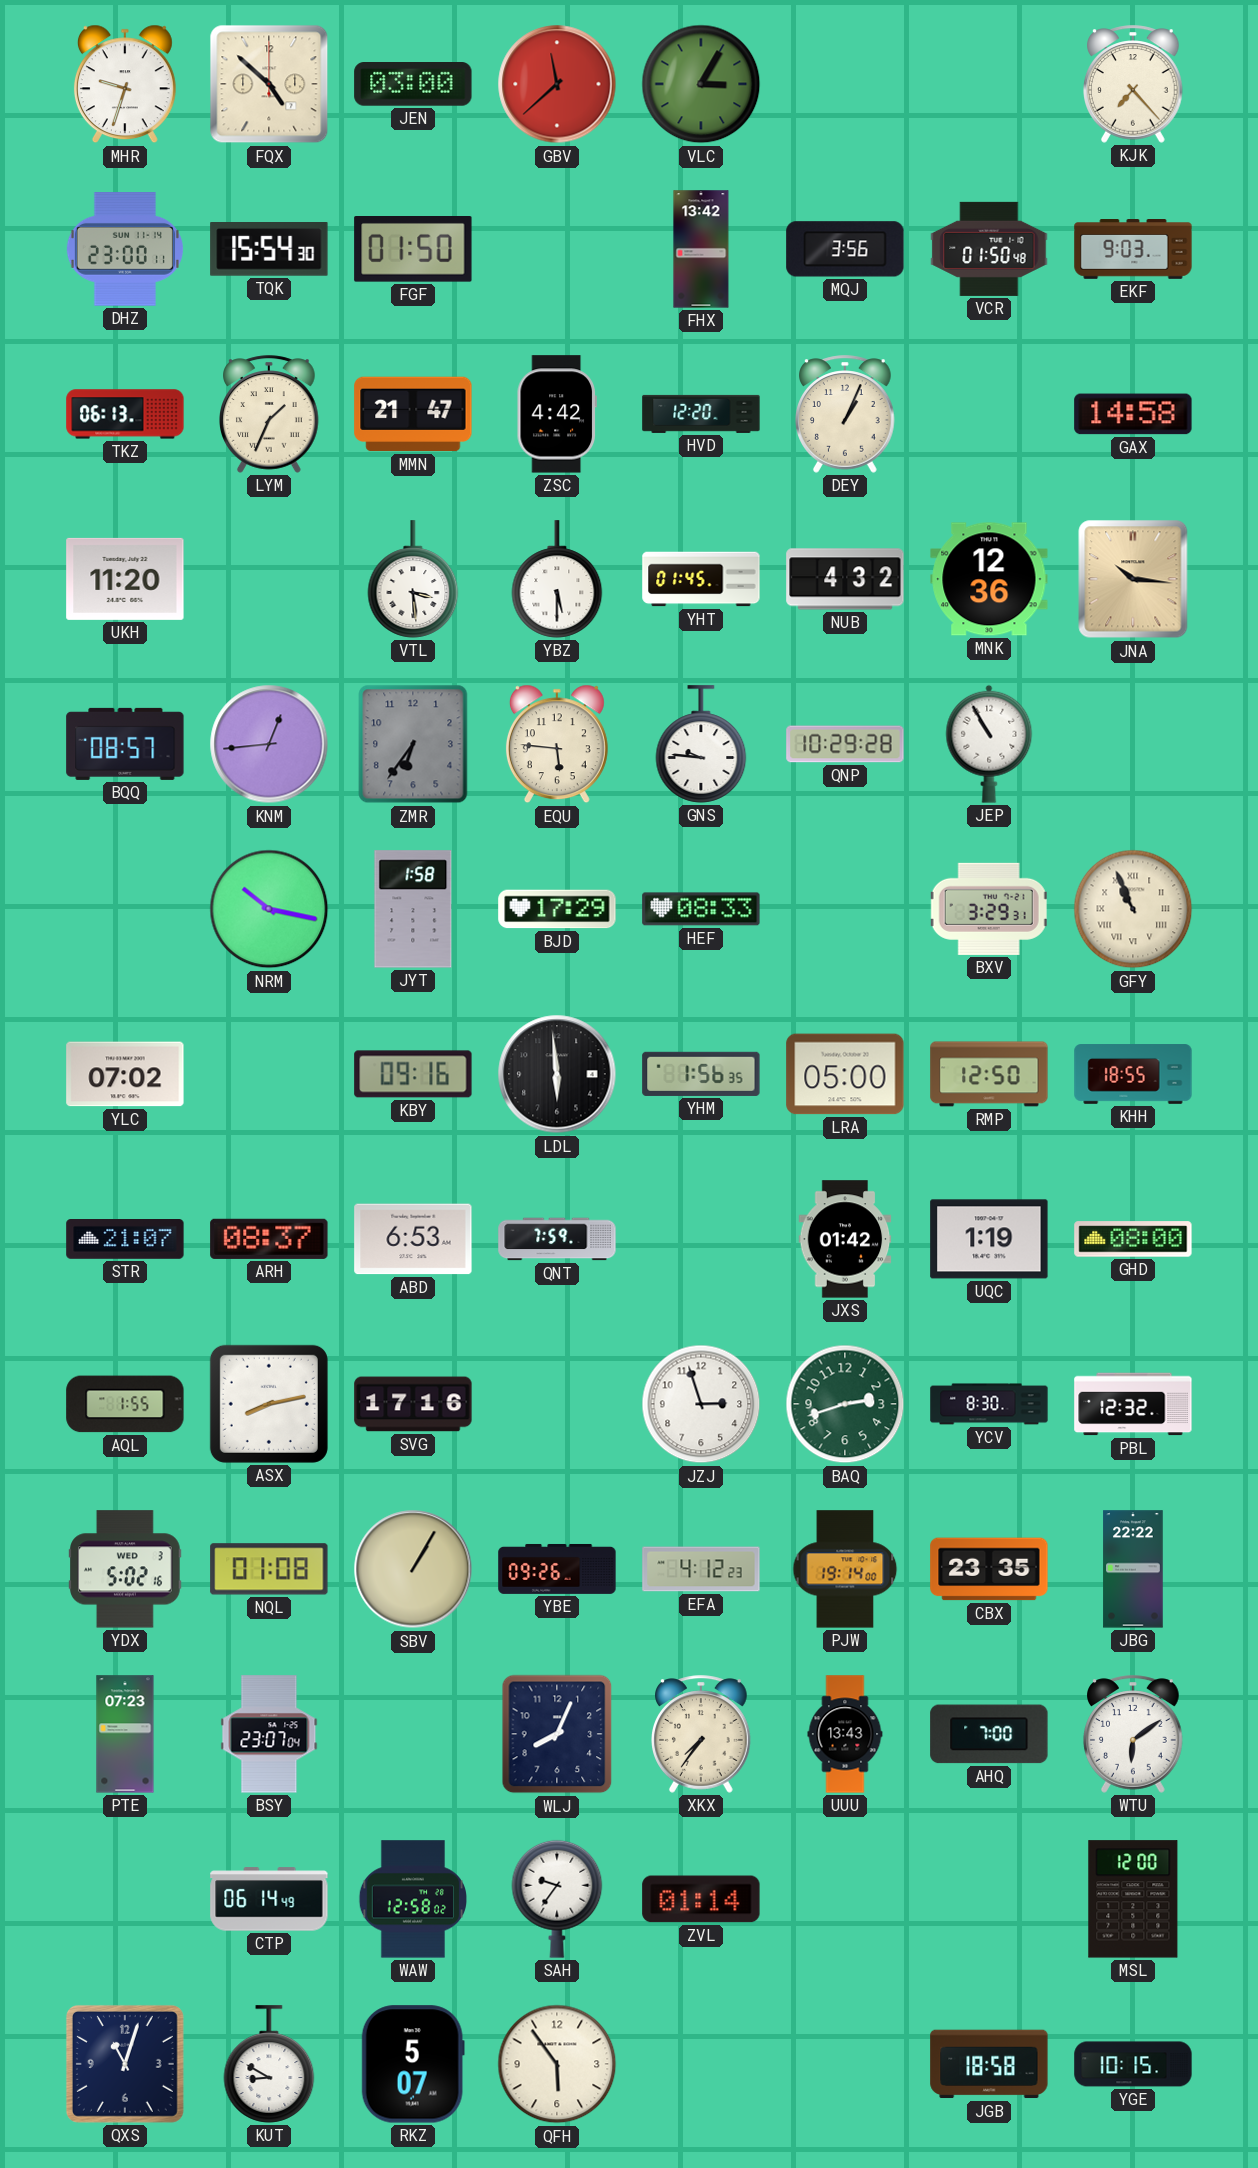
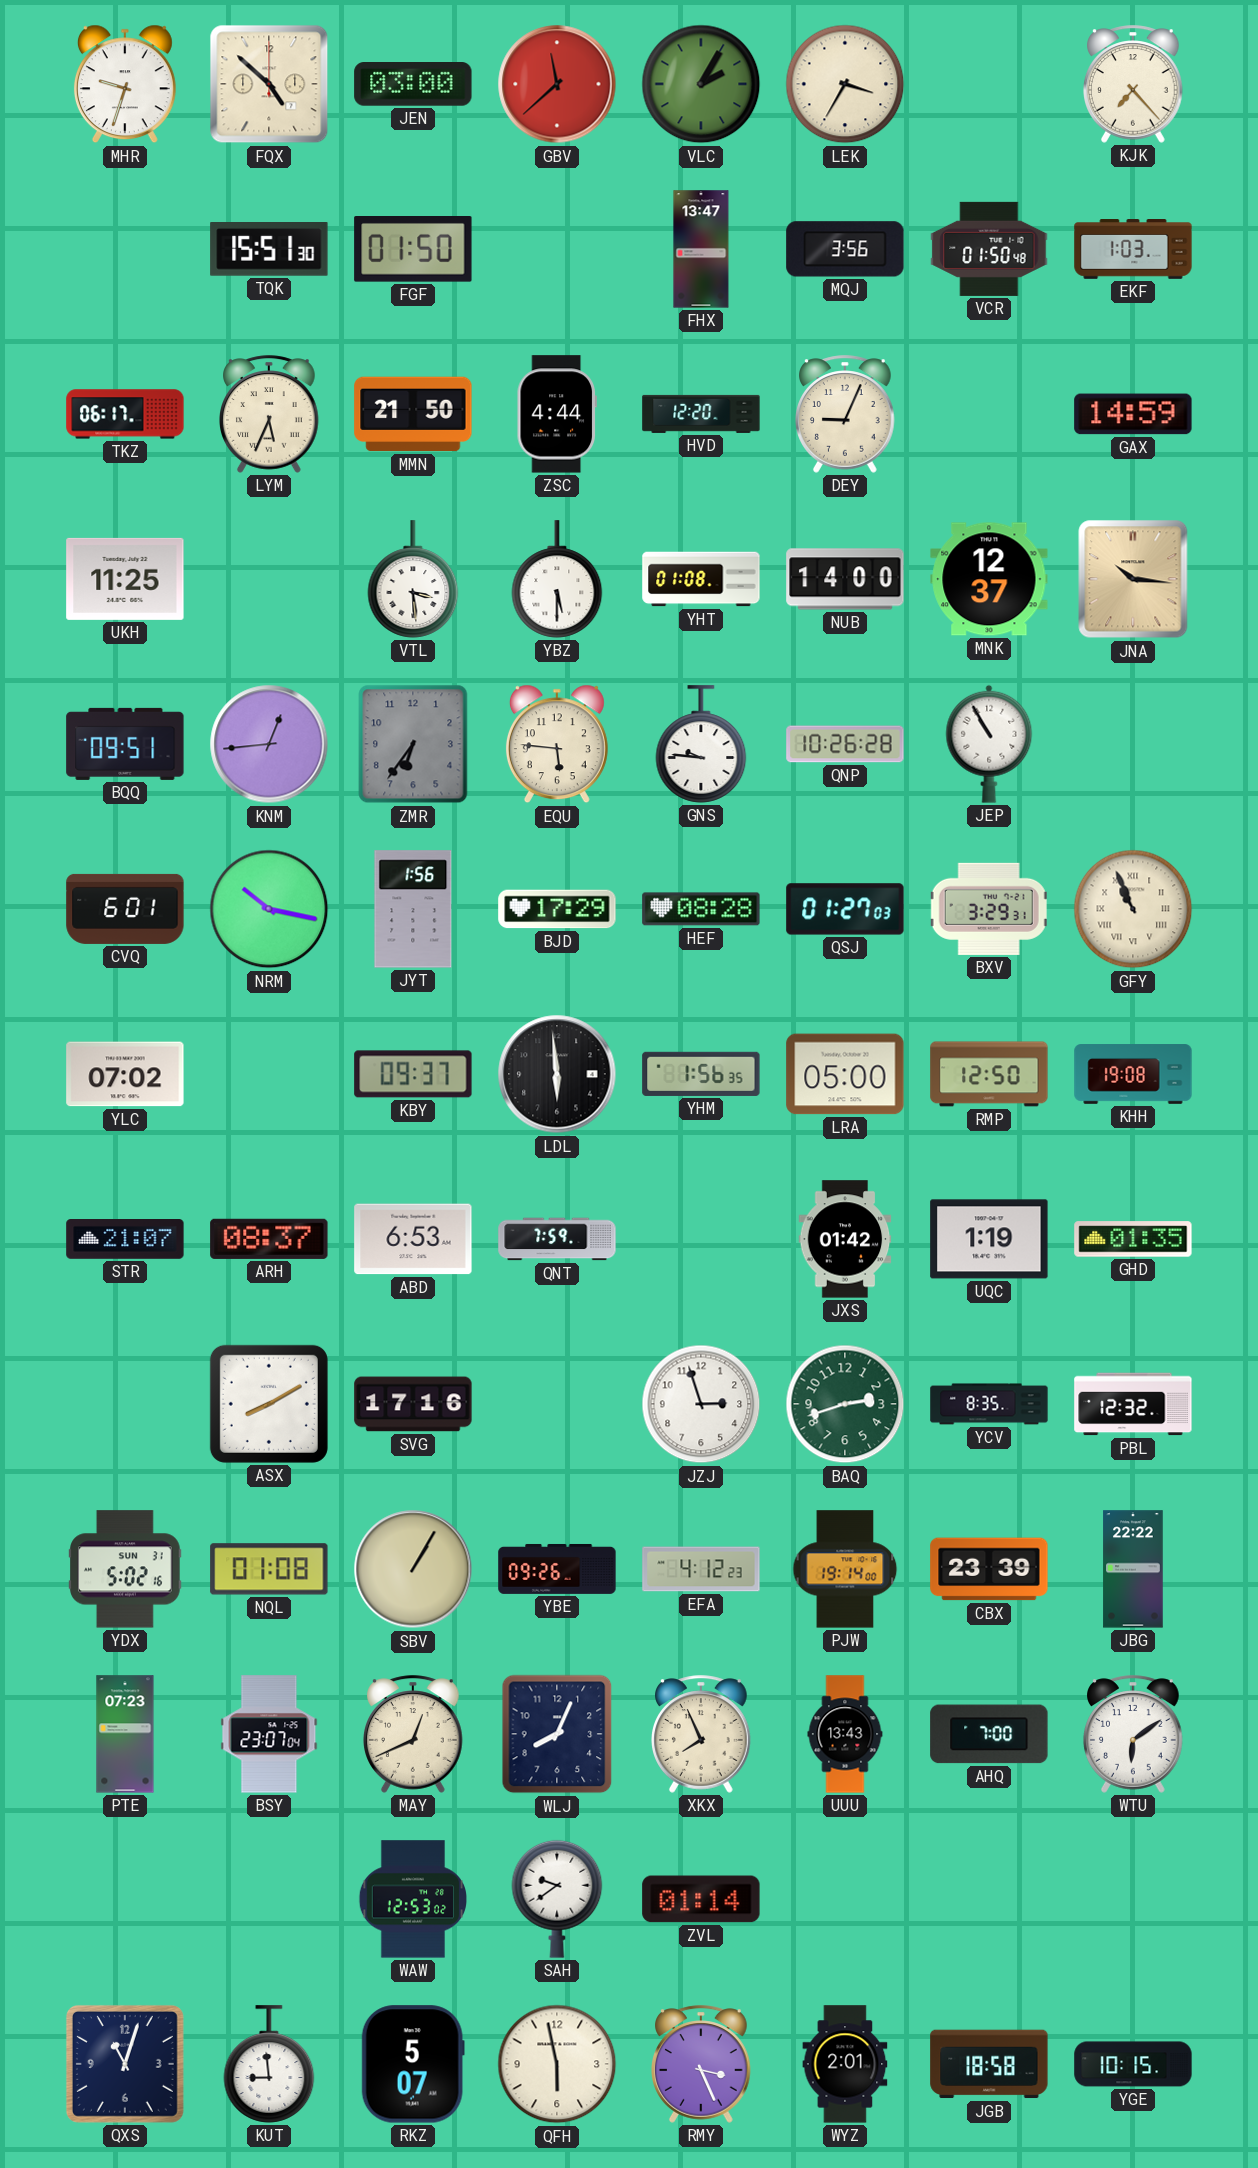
VLC: 3:05 -> 2:05
LEK: none -> 3:35
DHZ: 23:00 -> none
TQK: 15:54 -> 15:51
FHX: 13:42 -> 13:47
EKF: 9:03 -> 1:03
TKZ: 06:13 -> 06:17
LYM: 1:34 -> 5:34
MMN: 21:47 -> 21:50
ZSC: 4:42 -> 4:44
DEY: 1:04 -> 9:04
GAX: 14:58 -> 14:59
UKH: 11:20 -> 11:25
YHT: 01:45 -> 01:08
NUB: 4:32 -> 14:00
MNK: 12:36 -> 12:37
BQQ: 08:57 -> 09:51
QNP: 10:29 -> 10:26
CVQ: none -> 6:01
JYT: 1:58 -> 1:56
HEF: 08:33 -> 08:28
QSJ: none -> 01:27
KBY: 09:16 -> 09:37
KHH: 18:55 -> 19:08
GHD: 08:00 -> 01:35
AQL: 1:55 -> none
ASX: 8:13 -> 8:10
YCV: 8:30 -> 8:35
YDX date: WED 3 -> SUN 31
CBX: 23:35 -> 23:39
MAY: none -> 12:41
XKX: 7:36 -> 7:56
CTP: 06:14 -> none
WAW: 12:58 -> 12:53
SAH: 9:36 -> 9:39
MSL: 12:00 -> none
KUT: 8:50 -> 8:59
QFH: 5:54 -> 5:58
RMY: none -> 3:26
WYZ: none -> 2:01
